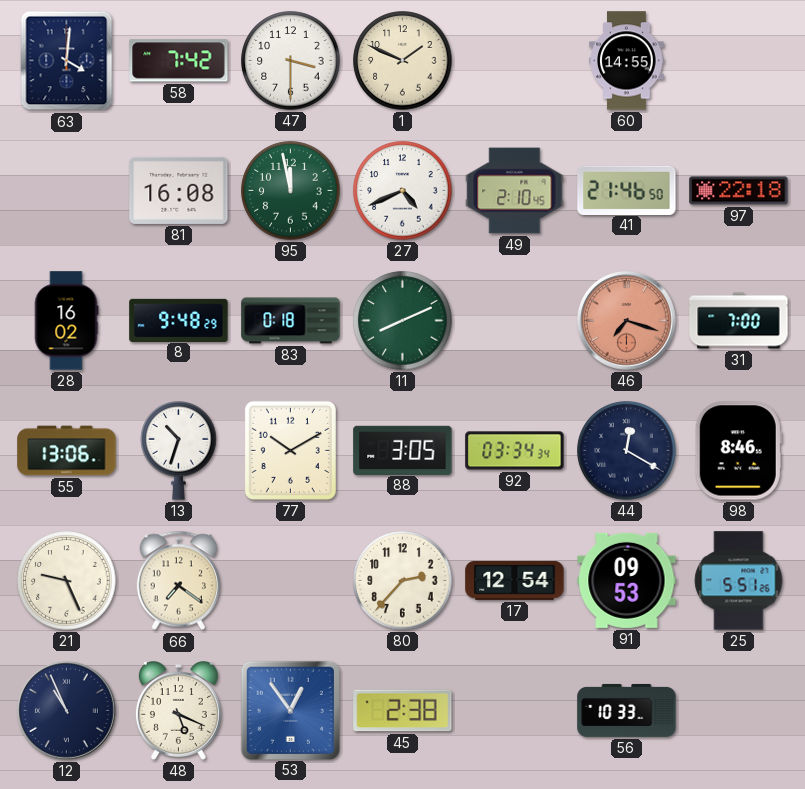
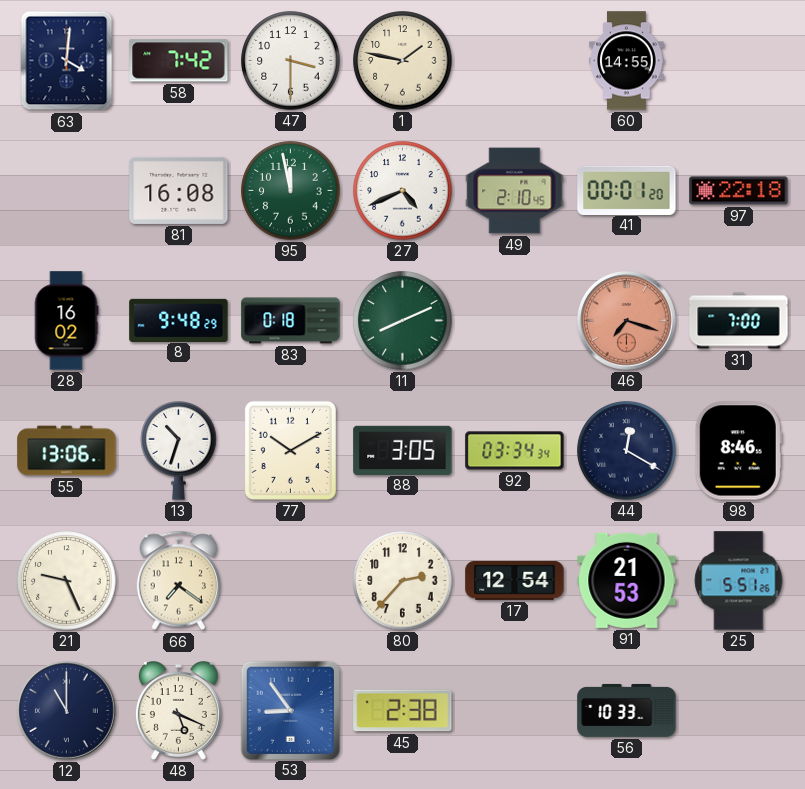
1: 1:49 -> 1:47
41: 21:46 -> 00:01
91: 09:53 -> 21:53
12: 10:56 -> 11:00
53: 12:54 -> 8:54
